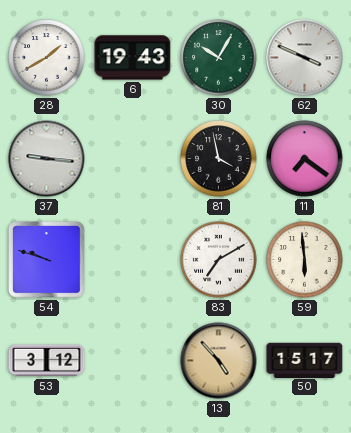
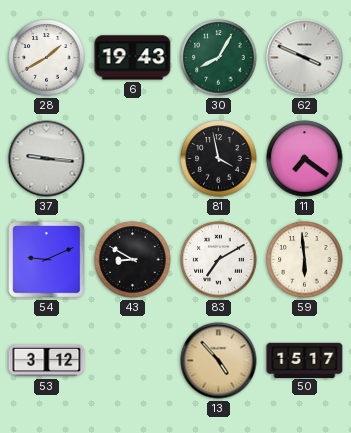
30: 10:05 -> 8:05
54: 9:48 -> 9:11
43: none -> 8:50
